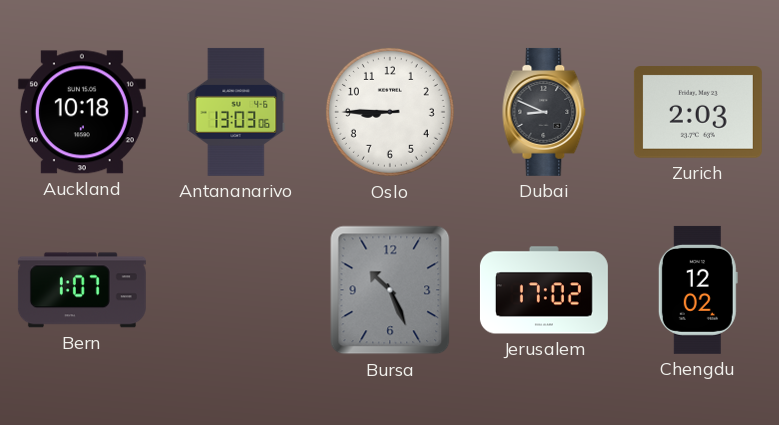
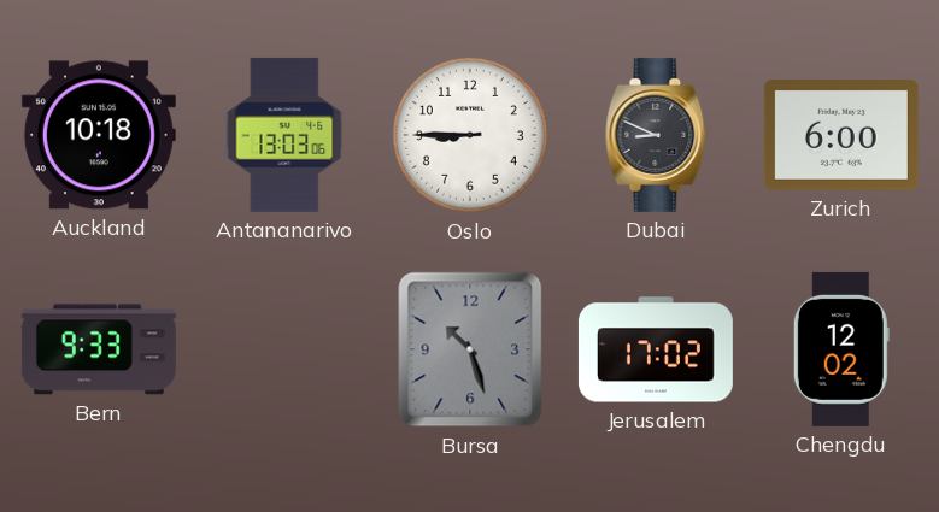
Zurich: 2:03 -> 6:00
Bern: 1:07 -> 9:33
Bursa: 10:26 -> 10:27
